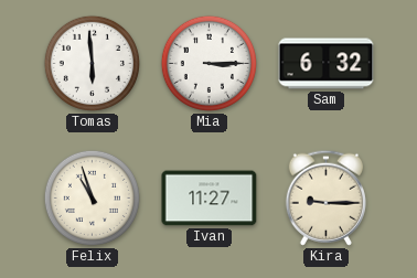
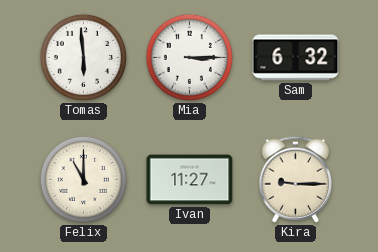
Felix: 10:57 -> 11:00
